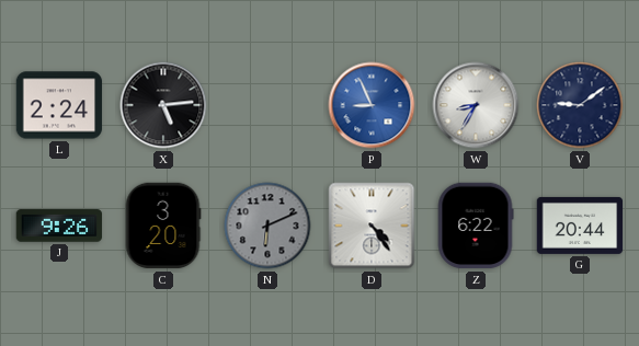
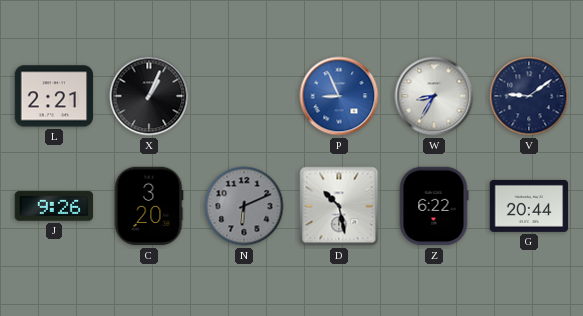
L: 2:24 -> 2:21
X: 5:14 -> 1:04
D: 4:24 -> 10:28
